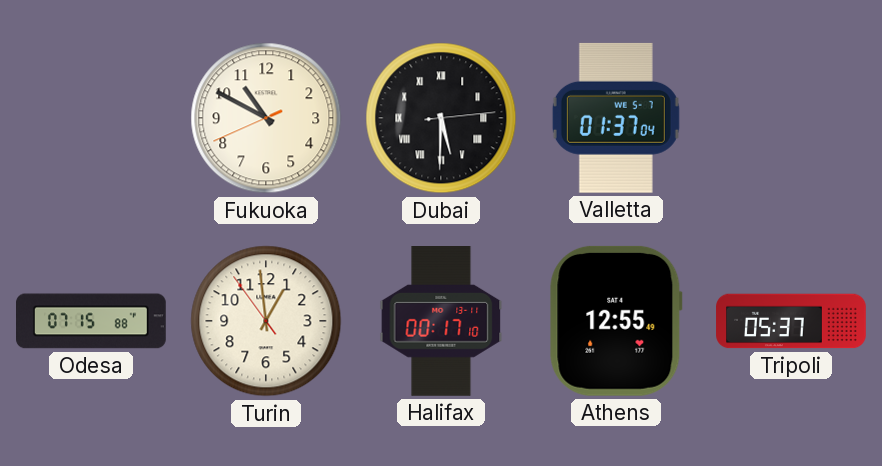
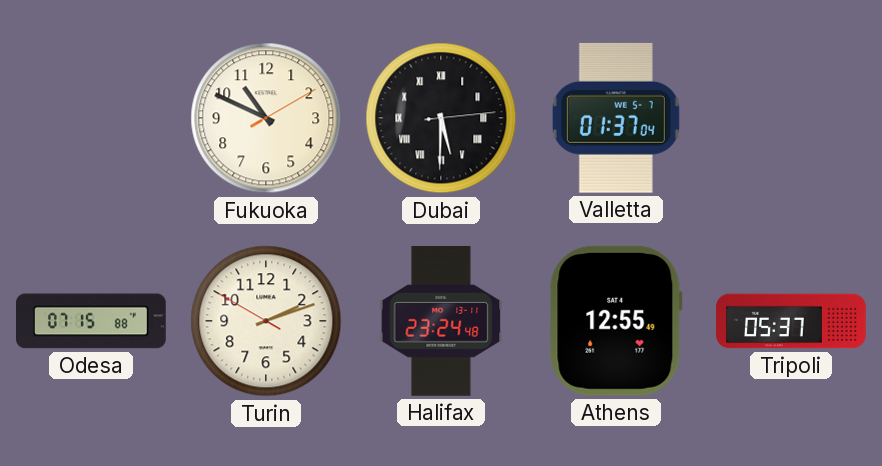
Fukuoka: 10:49:41 -> 10:49:10
Turin: 12:58 -> 2:11
Halifax: 00:17 -> 23:24
